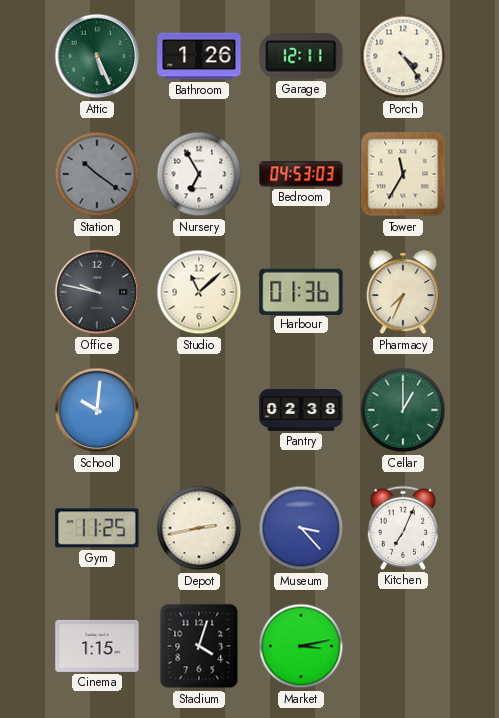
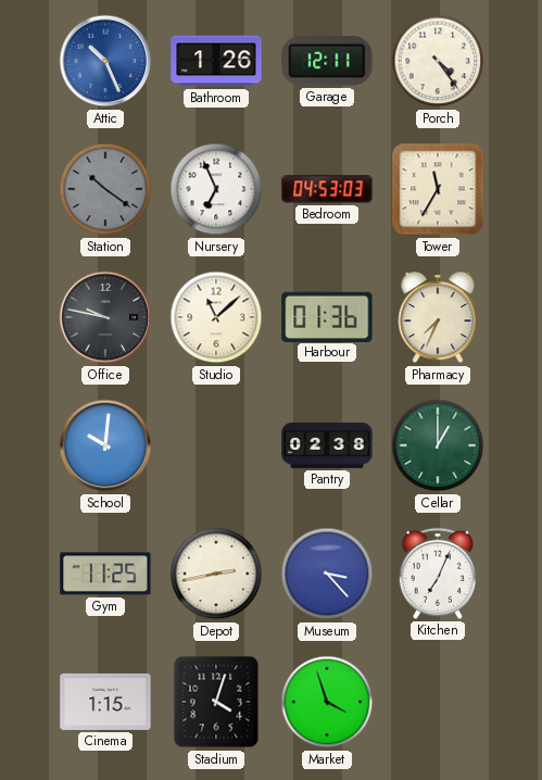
Attic: 5:26 -> 10:26
Attic dial: green -> blue
Nursery: 6:55 -> 6:56
Market: 3:13 -> 3:57
